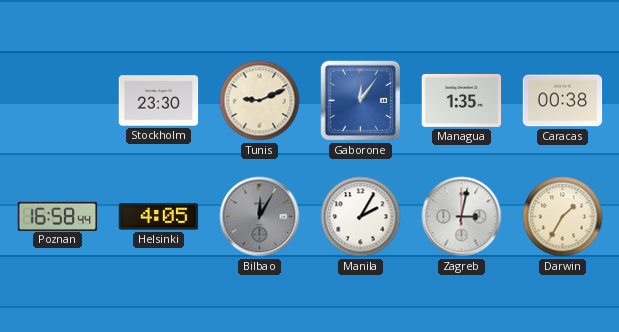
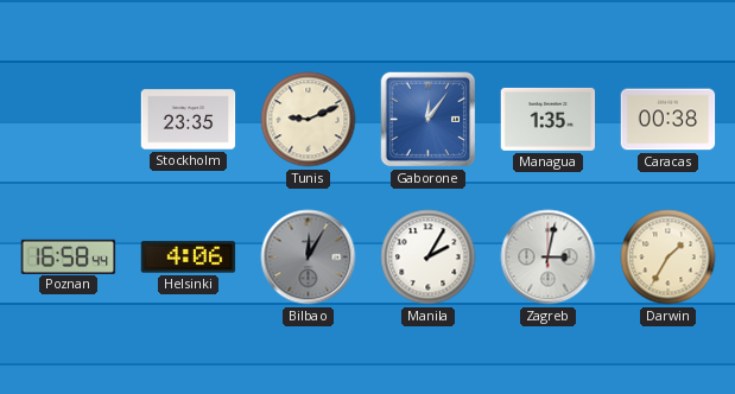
Stockholm: 23:30 -> 23:35
Helsinki: 4:05 -> 4:06
